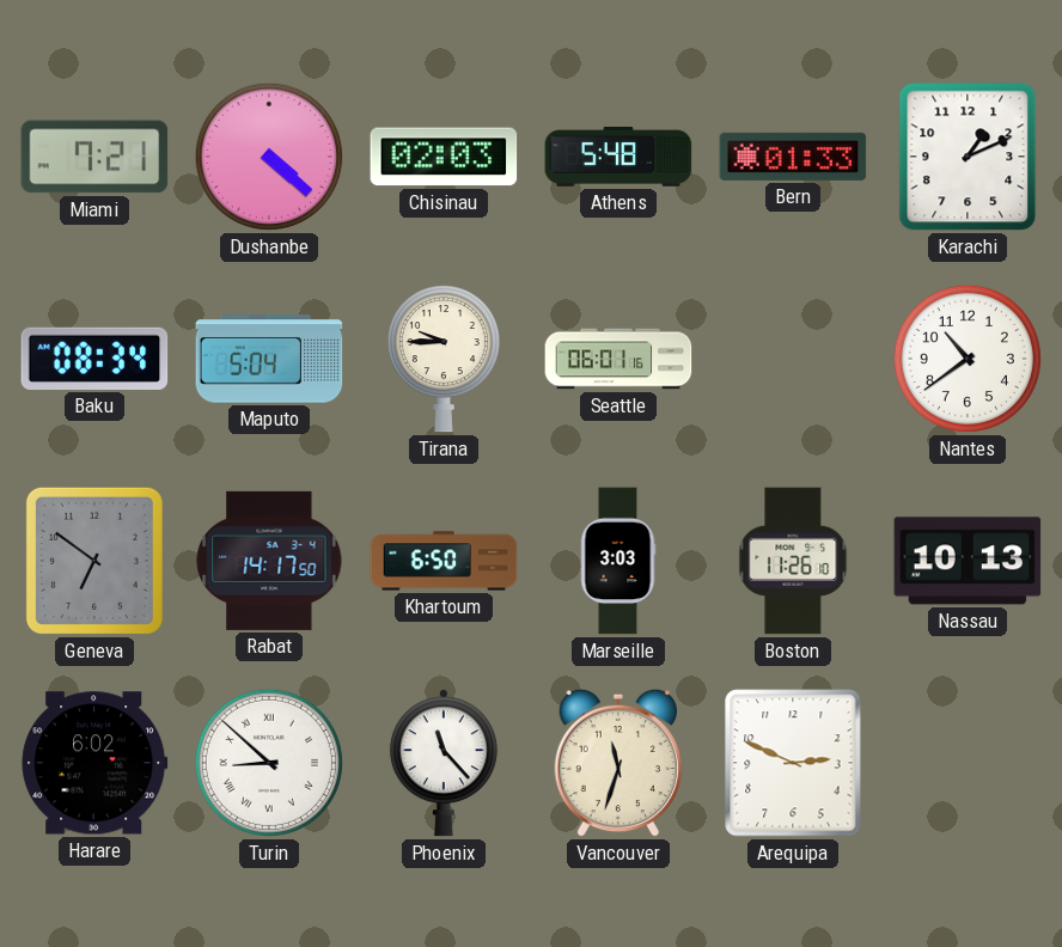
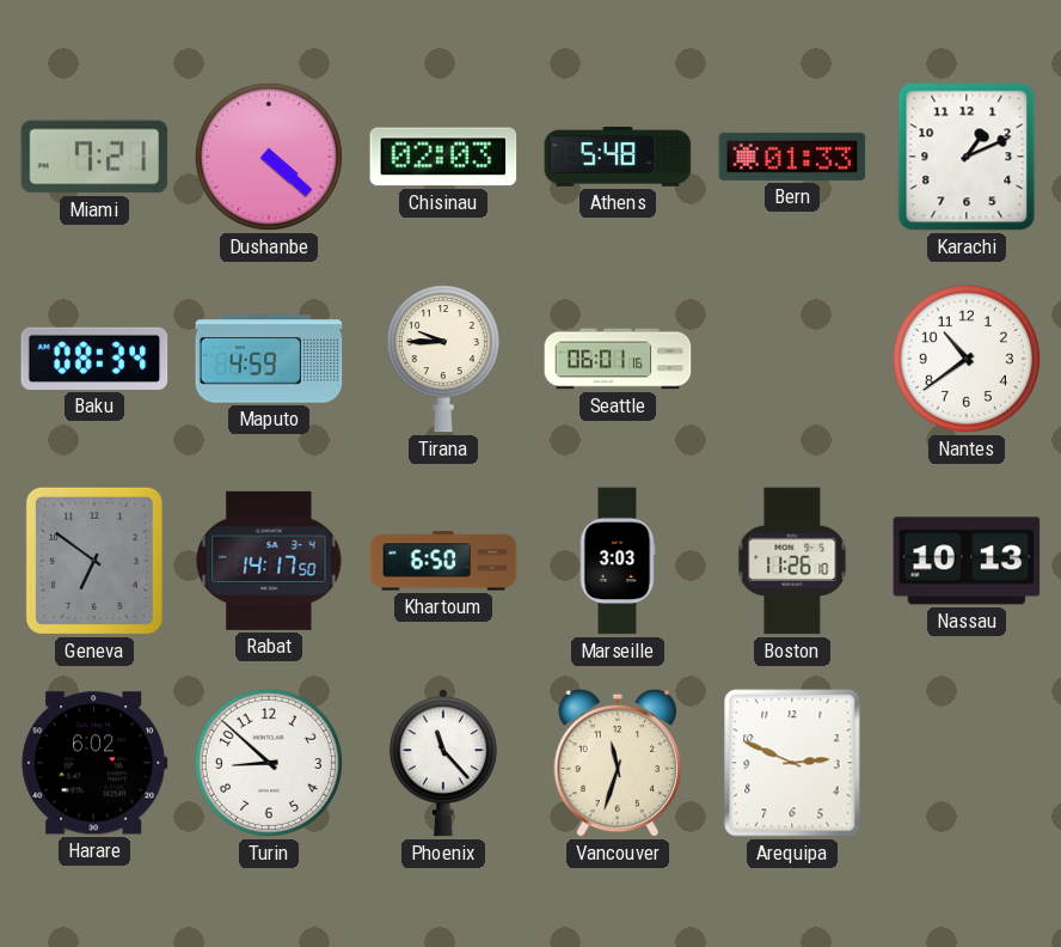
Maputo: 5:04 -> 4:59
Turin numerals: Roman -> Arabic
